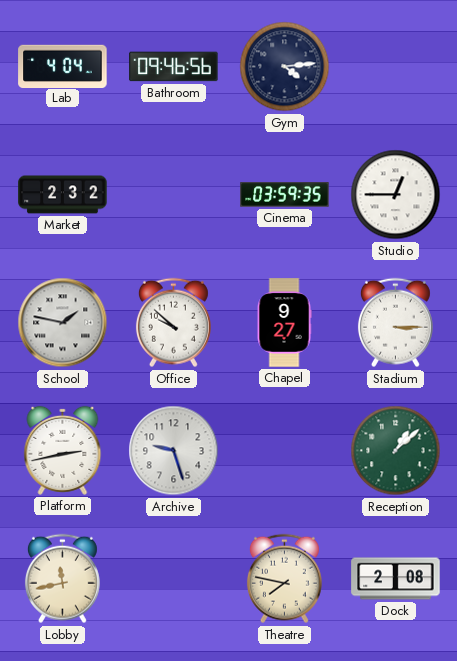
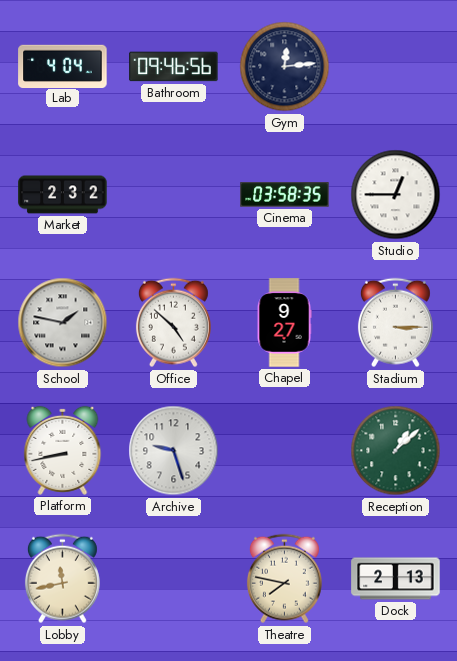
Gym: 4:14 -> 12:14
Cinema: 03:59 -> 03:58
Office: 9:52 -> 4:52
Platform: 2:43 -> 8:43
Dock: 2:08 -> 2:13
